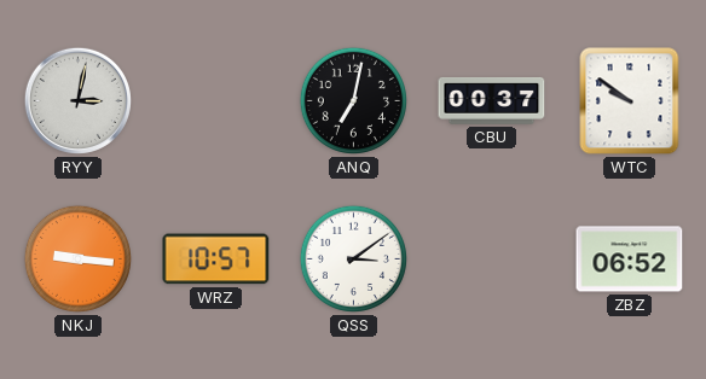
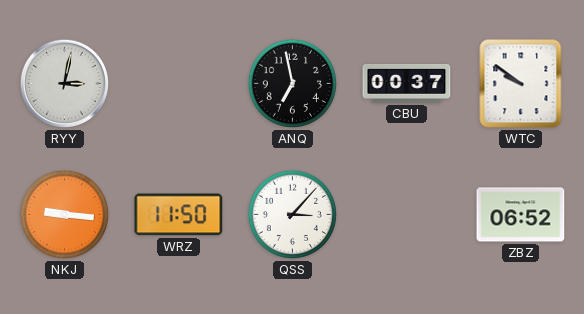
ANQ: 7:02 -> 6:58
WRZ: 10:57 -> 11:50
QSS: 3:09 -> 3:07
